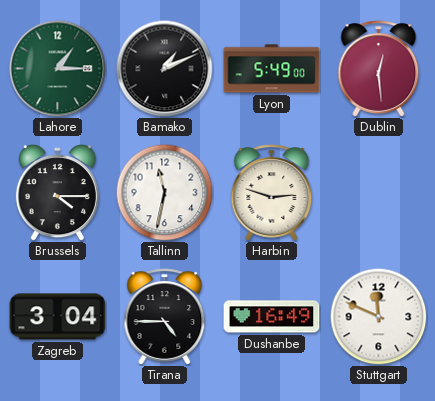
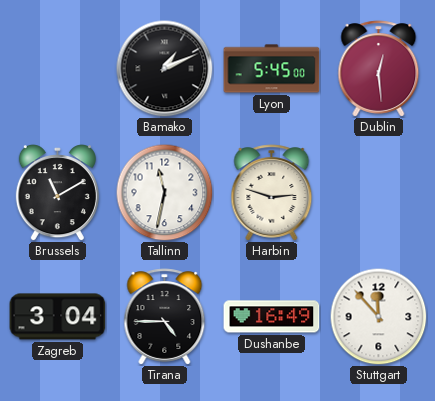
Lahore: 1:15 -> none
Lyon: 5:49 -> 5:45
Brussels: 4:15 -> 11:10
Stuttgart: 11:49 -> 11:53
